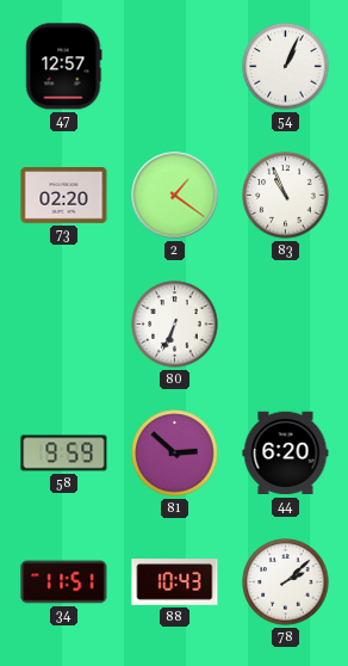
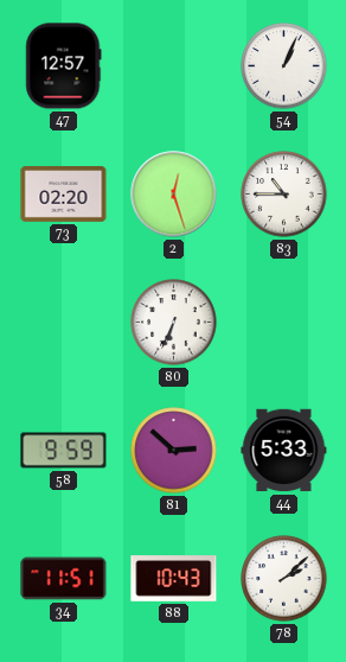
2: 1:21 -> 12:27
83: 10:56 -> 10:45
44: 6:20 -> 5:33
